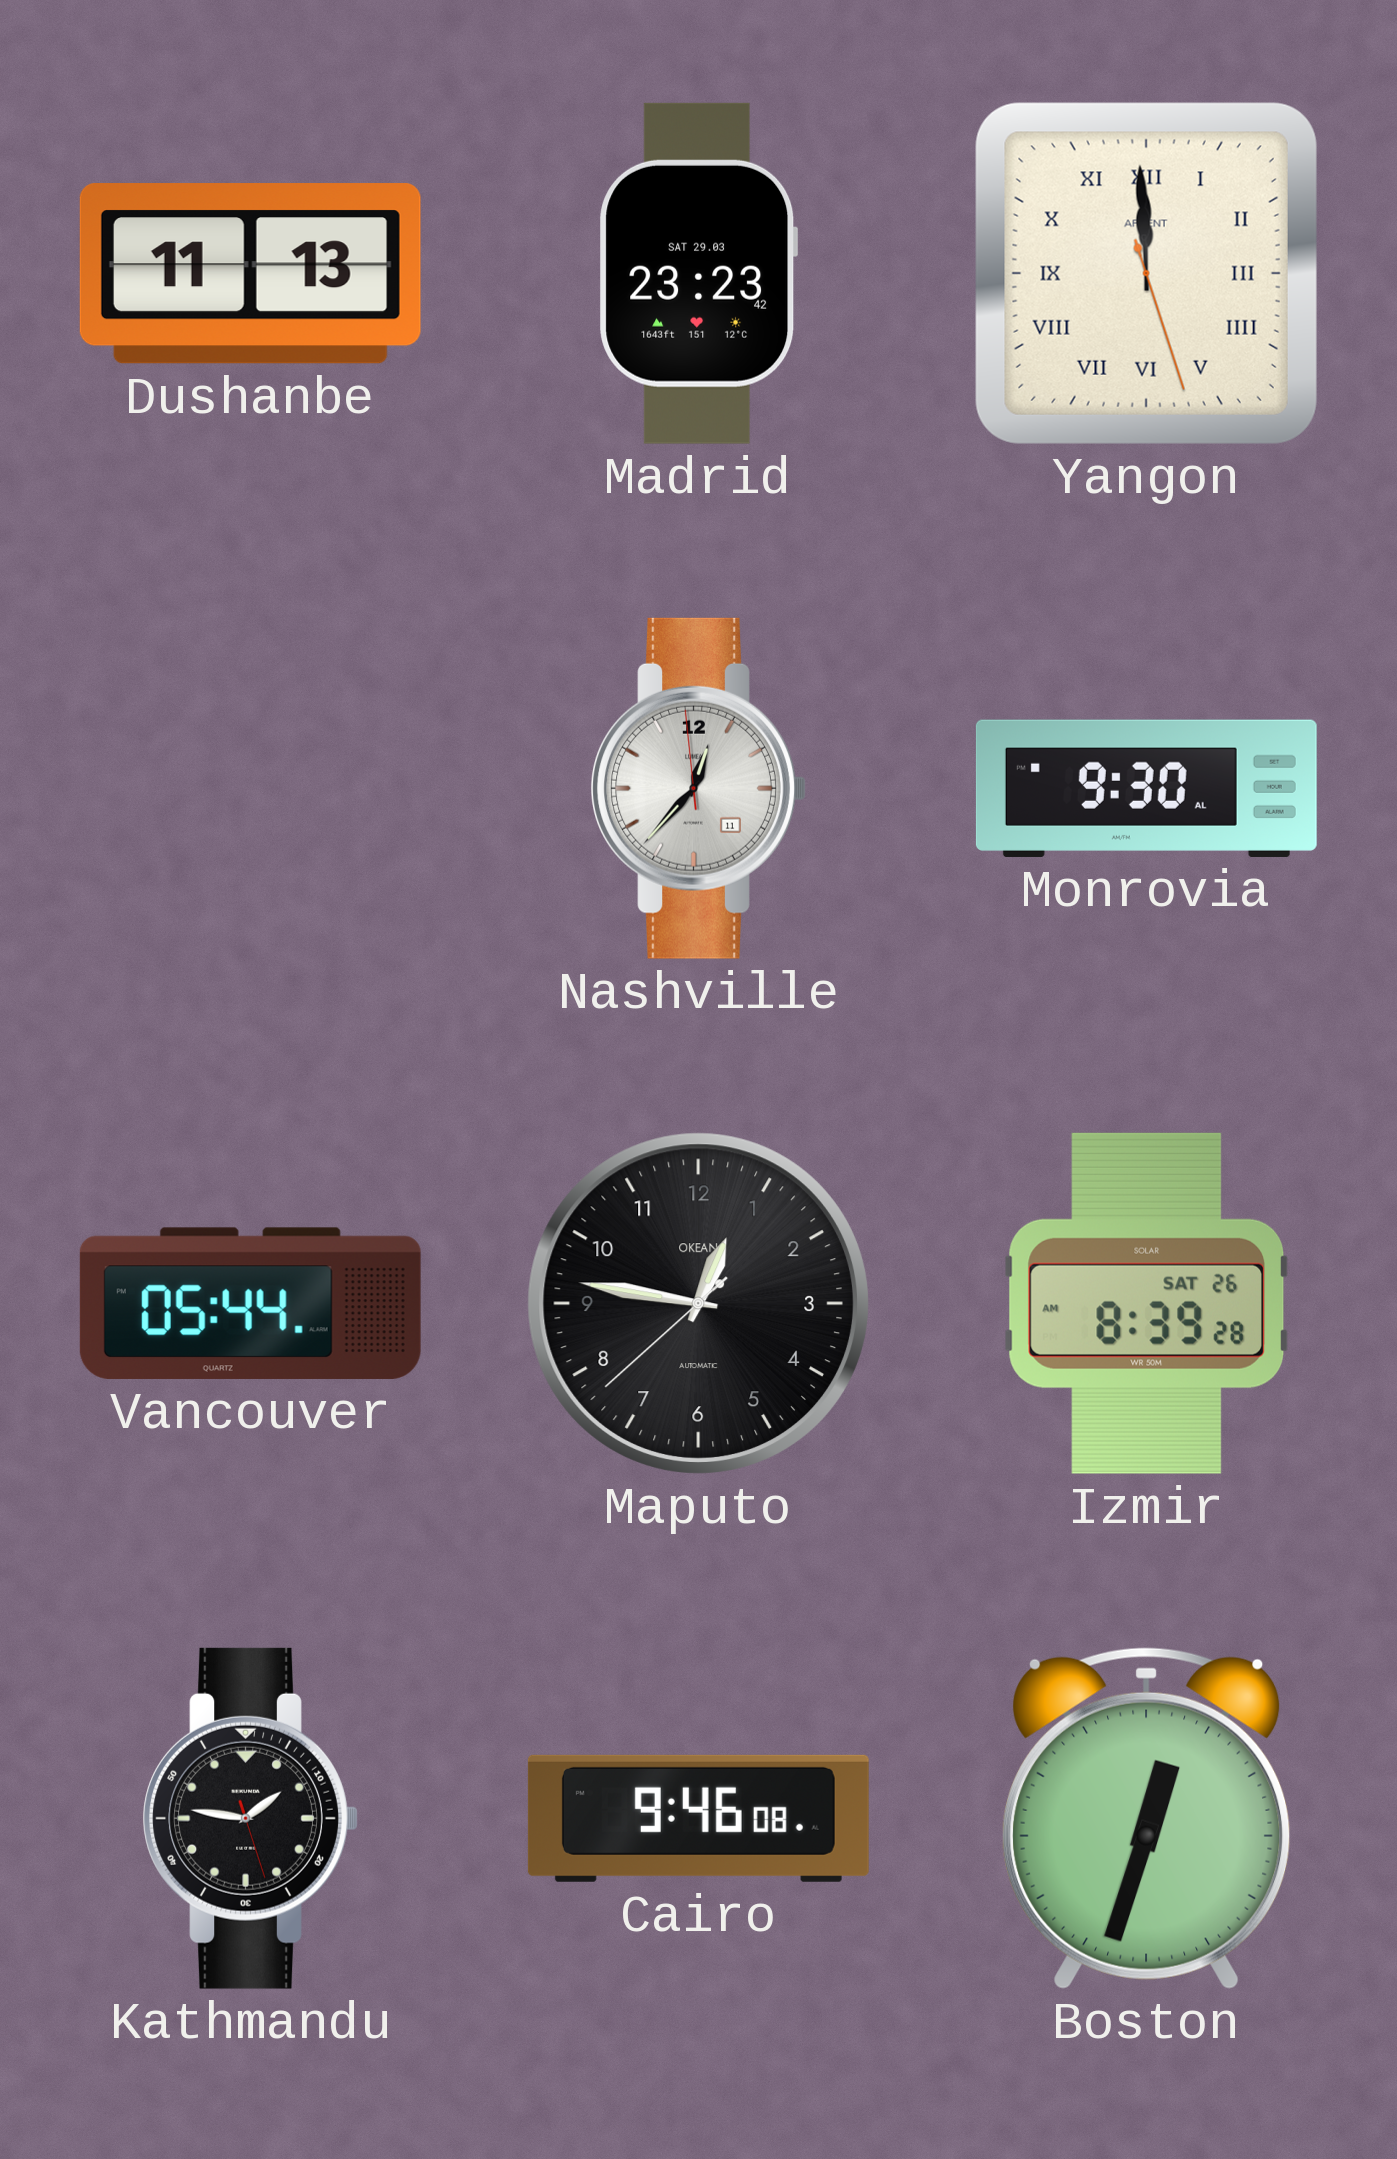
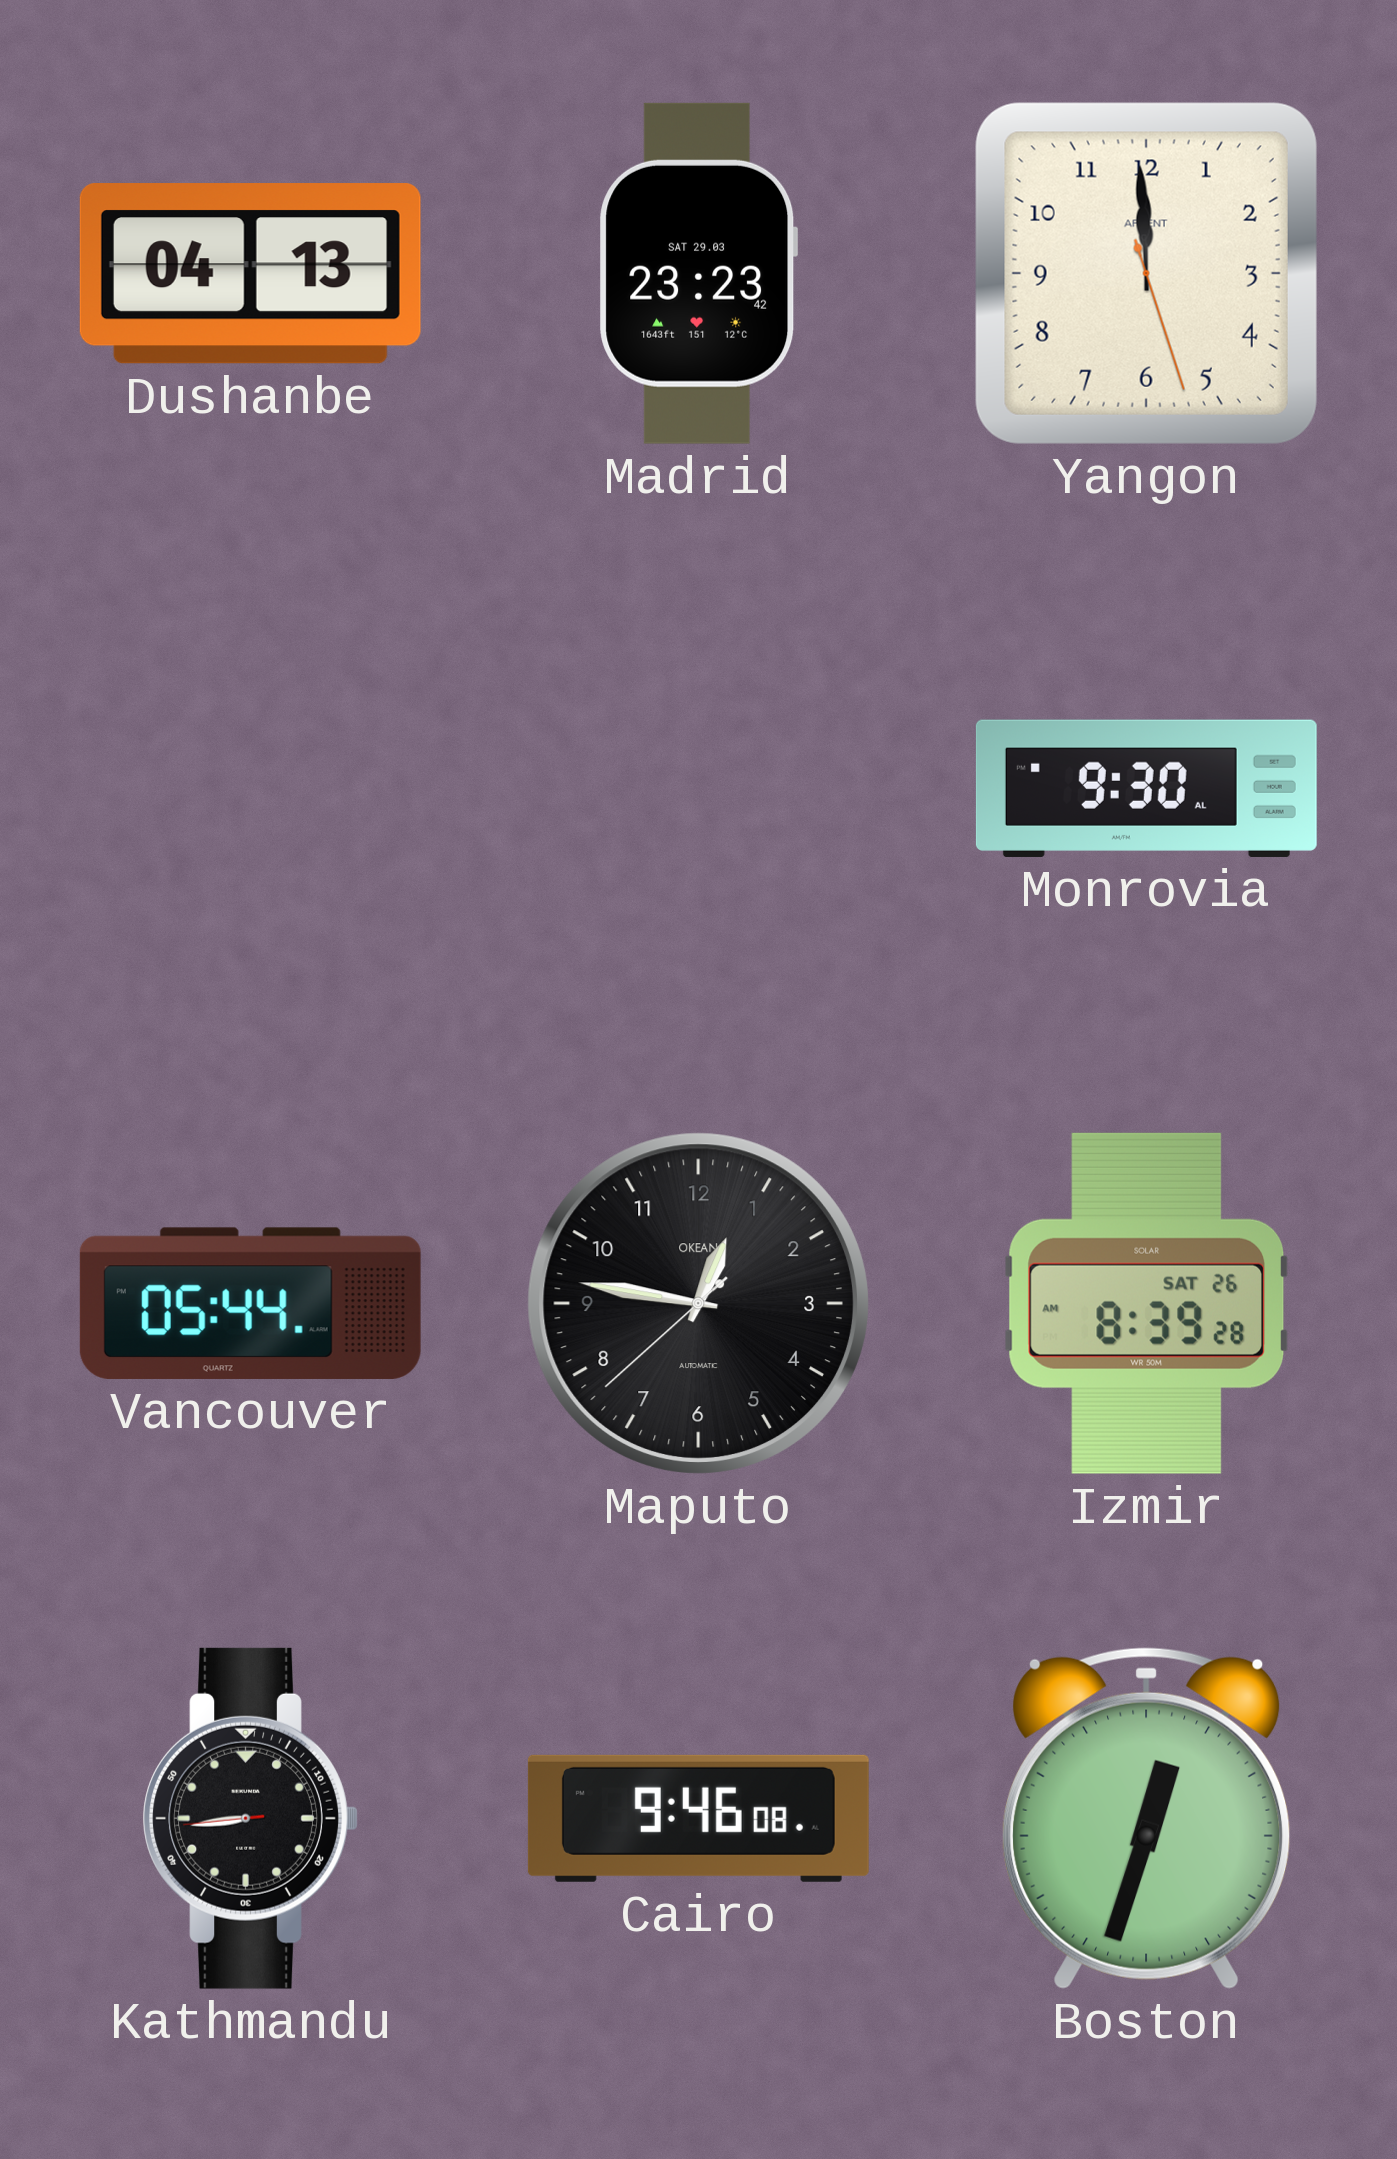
Dushanbe: 11:13 -> 04:13
Yangon numerals: Roman -> Arabic
Nashville: 12:36 -> none
Kathmandu: 1:46 -> 8:43
